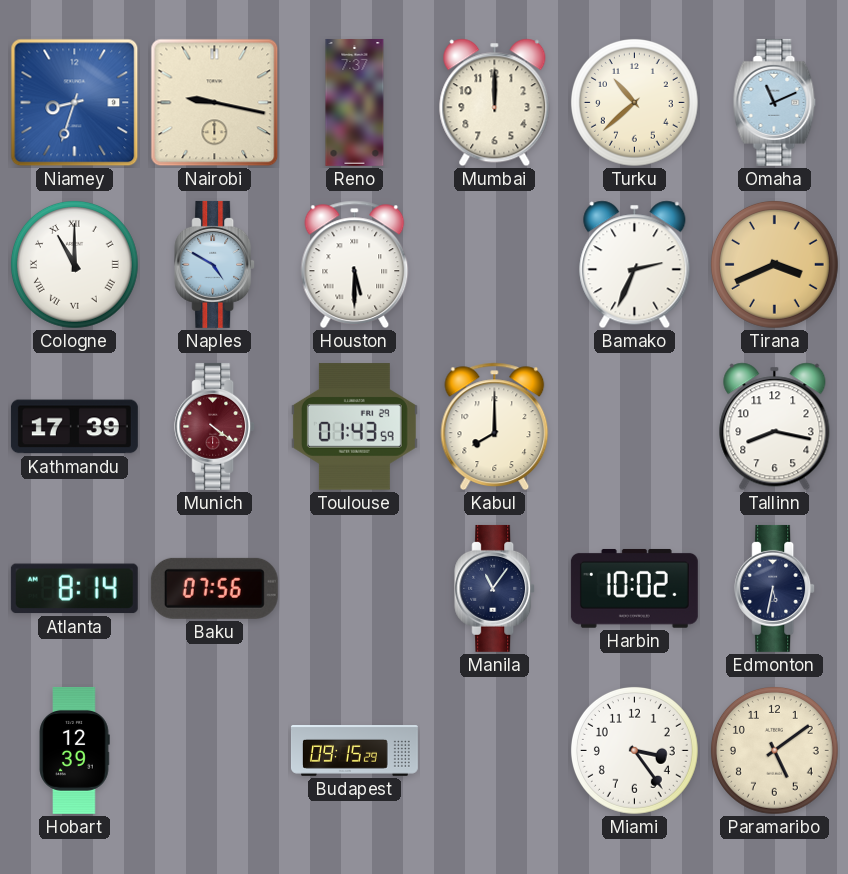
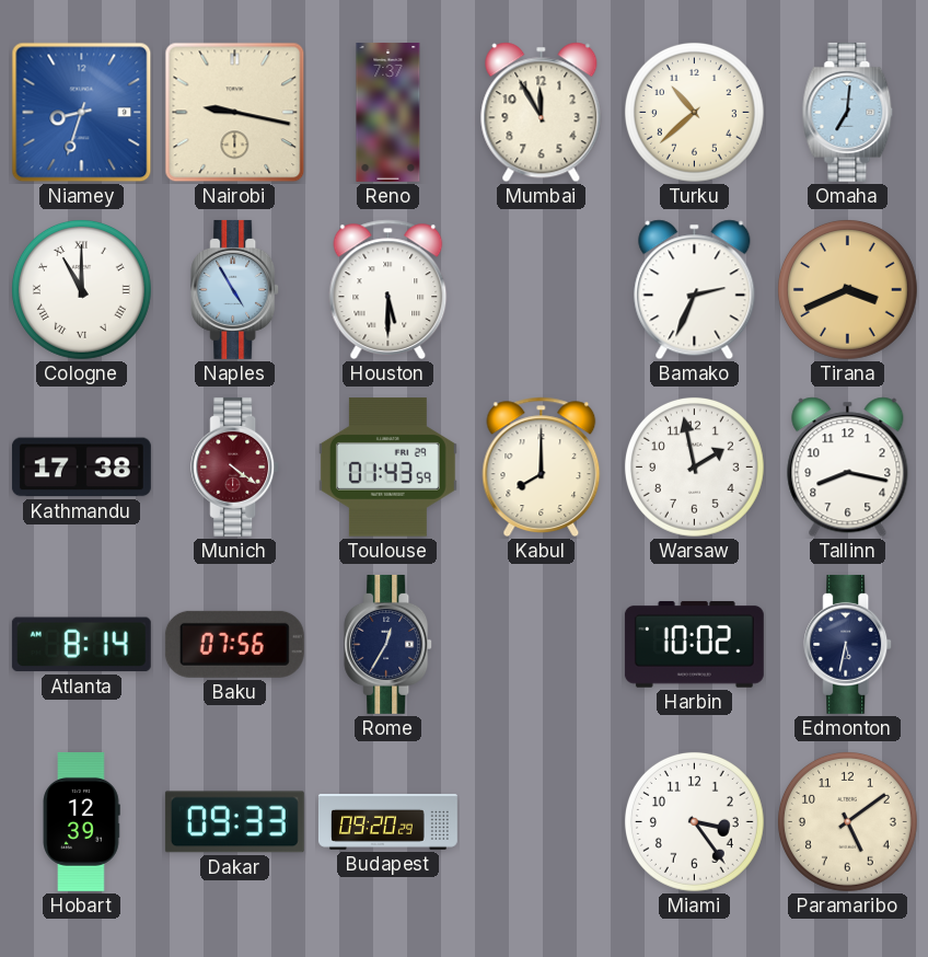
Mumbai: 12:00 -> 11:55
Omaha: 11:11 -> 7:01
Naples: 4:50 -> 4:55
Kathmandu: 17:39 -> 17:38
Warsaw: none -> 1:58
Rome: none -> 12:35
Manila: 11:06 -> none
Dakar: none -> 09:33
Budapest: 09:15 -> 09:20
